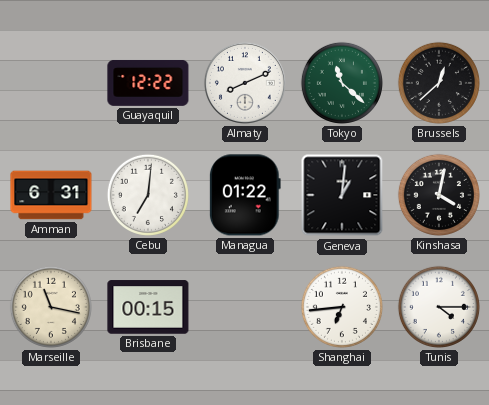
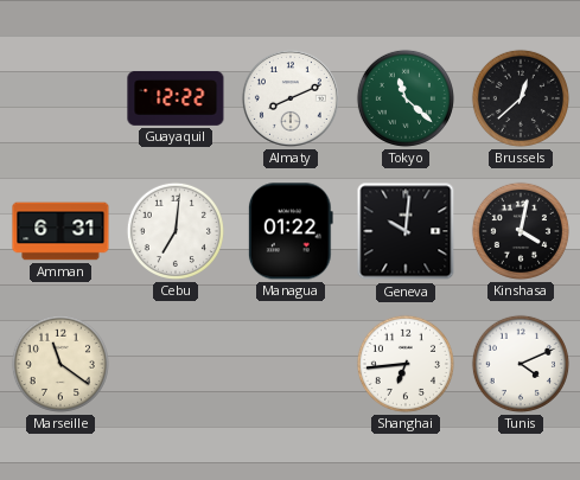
Geneva: 1:01 -> 10:01
Marseille: 11:17 -> 11:21
Brisbane: 00:15 -> none
Tunis: 4:15 -> 4:11
